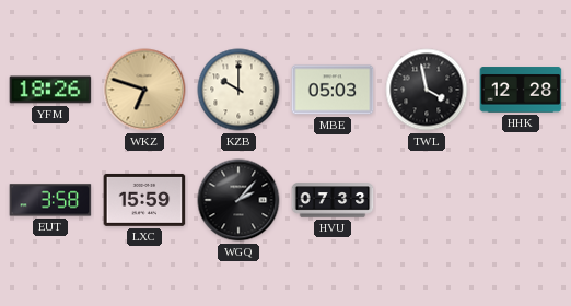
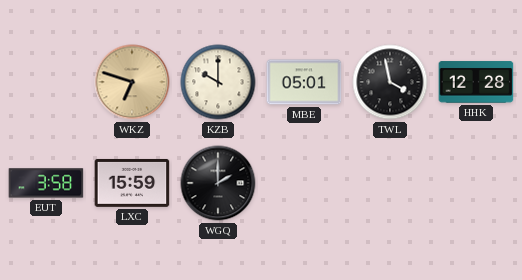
YFM: 18:26 -> none
MBE: 05:03 -> 05:01
WGQ: 2:07 -> 2:00
HVU: 07:33 -> none
